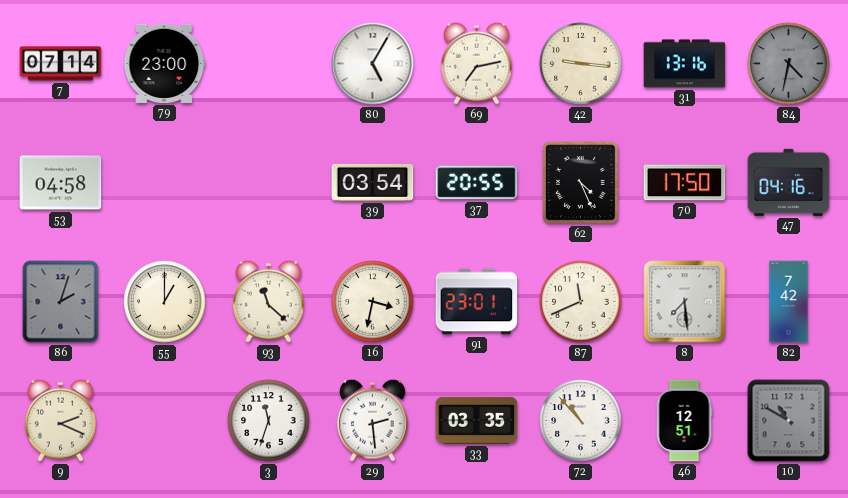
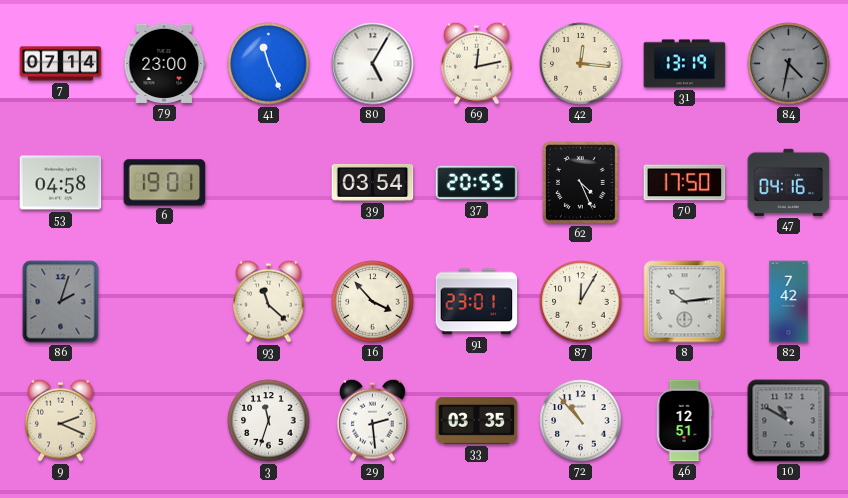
41: none -> 11:26
69: 7:13 -> 12:13
42: 9:16 -> 12:16
31: 13:16 -> 13:19
6: none -> 19:01
55: 1:00 -> none
16: 3:32 -> 3:53
87: 11:41 -> 12:05
8: 7:29 -> 10:14
